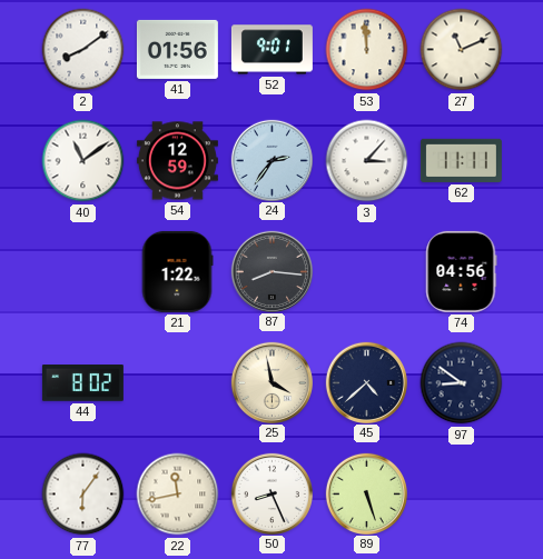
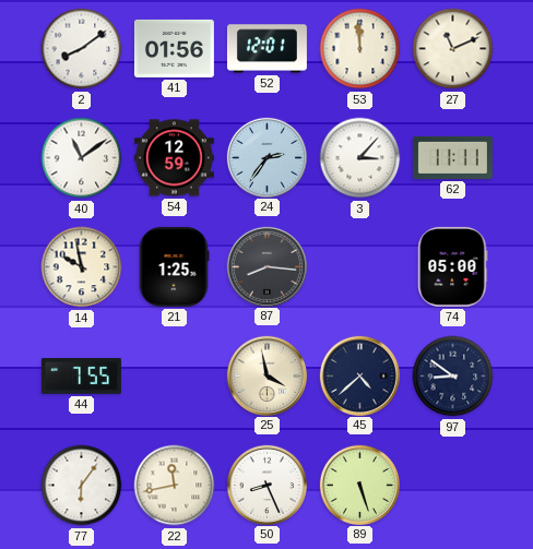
52: 9:01 -> 12:01
14: none -> 9:58
21: 1:22 -> 1:25
74: 04:56 -> 05:00
44: 8:02 -> 7:55
